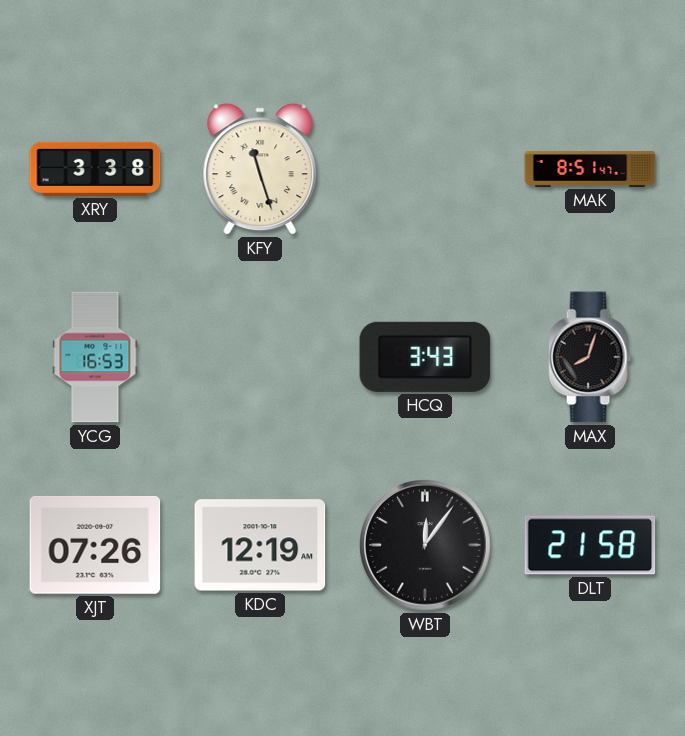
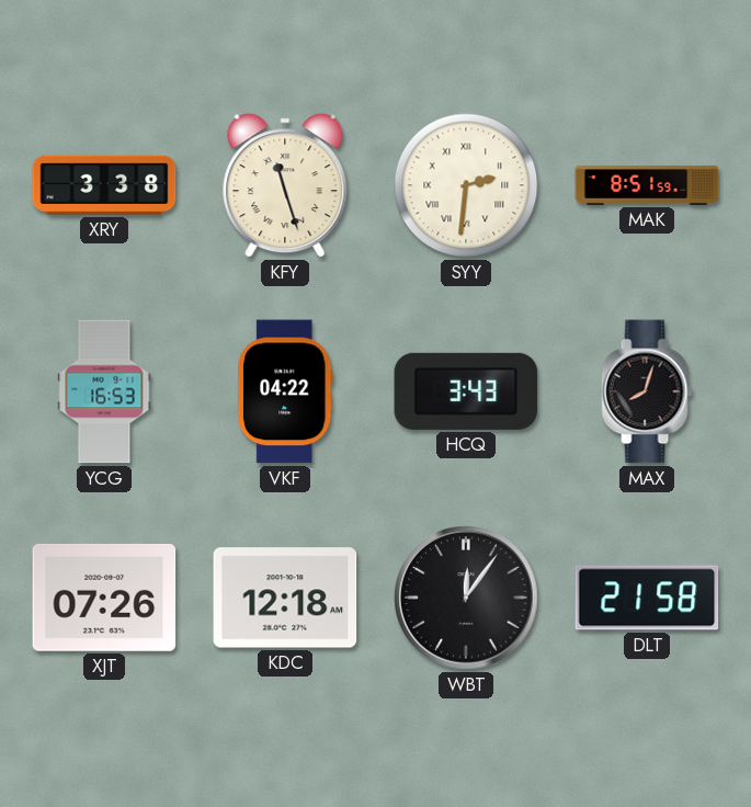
SYY: none -> 2:31
MAK: 8:51:47 -> 8:51:59
VKF: none -> 04:22
KDC: 12:19 -> 12:18
